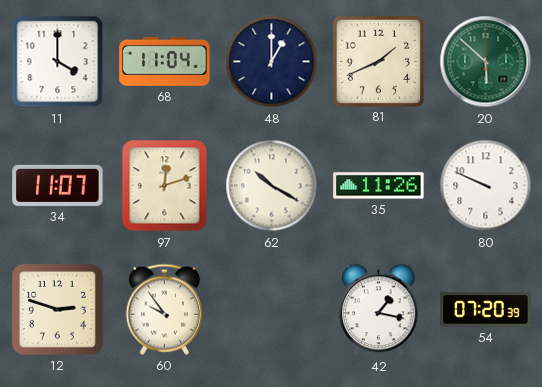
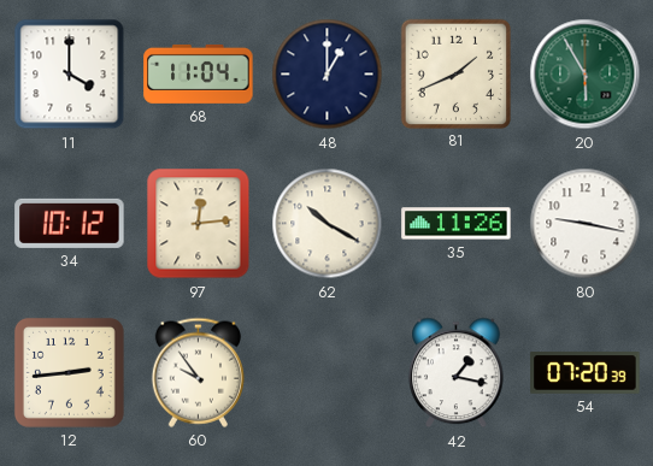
20: 5:52 -> 5:55
34: 11:07 -> 10:12
97: 12:12 -> 12:14
80: 9:49 -> 9:17
12: 2:48 -> 2:44
